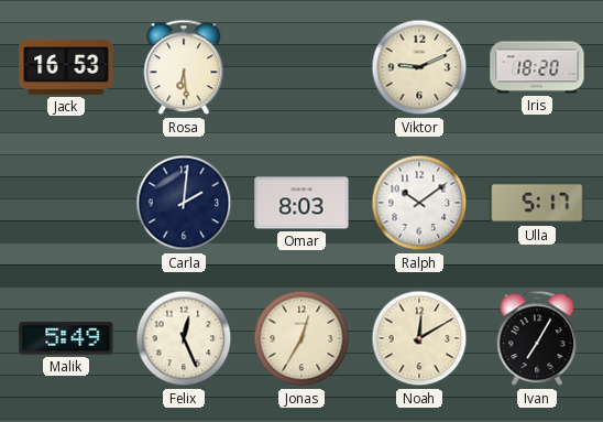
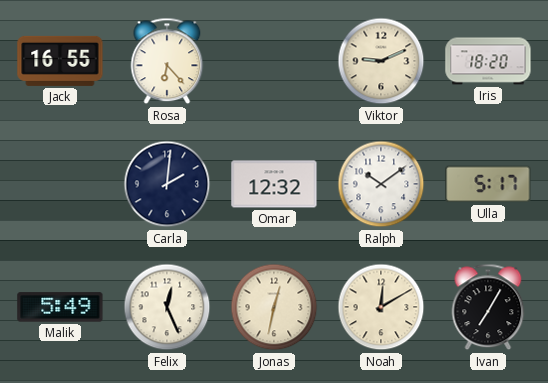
Jack: 16:53 -> 16:55
Rosa: 6:29 -> 6:23
Omar: 8:03 -> 12:32
Jonas: 12:35 -> 12:32
